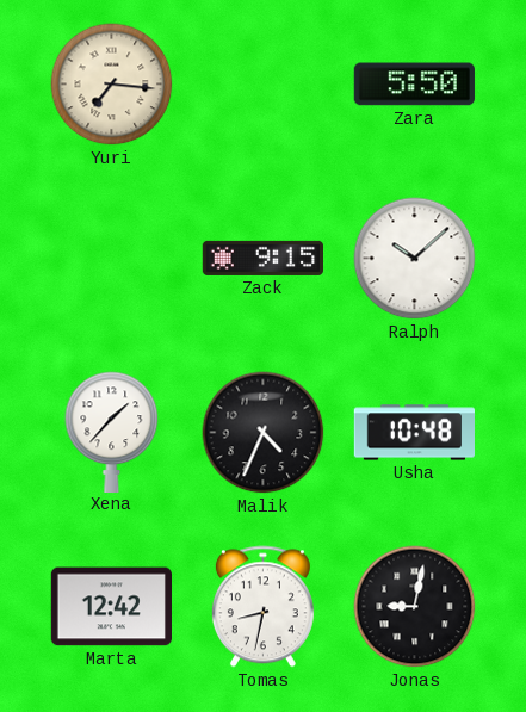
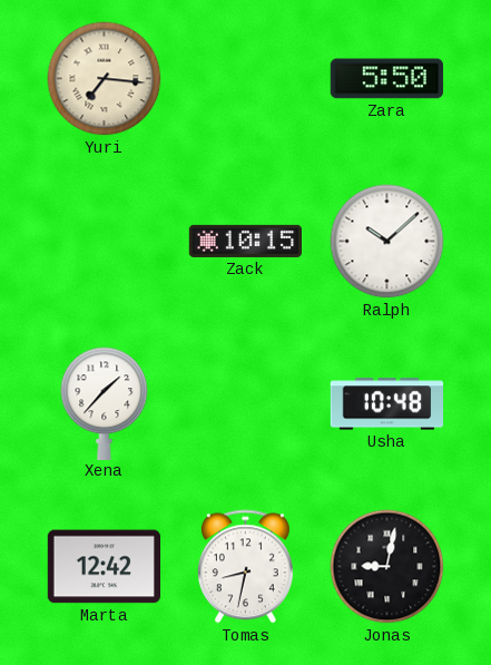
Zack: 9:15 -> 10:15
Malik: 4:34 -> none
